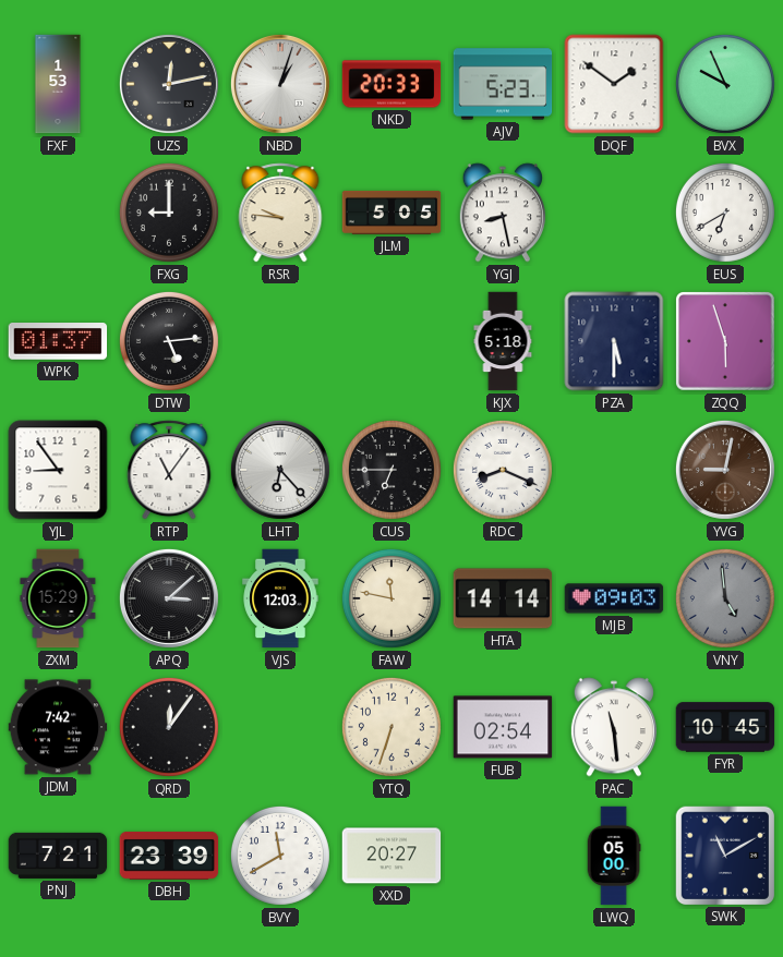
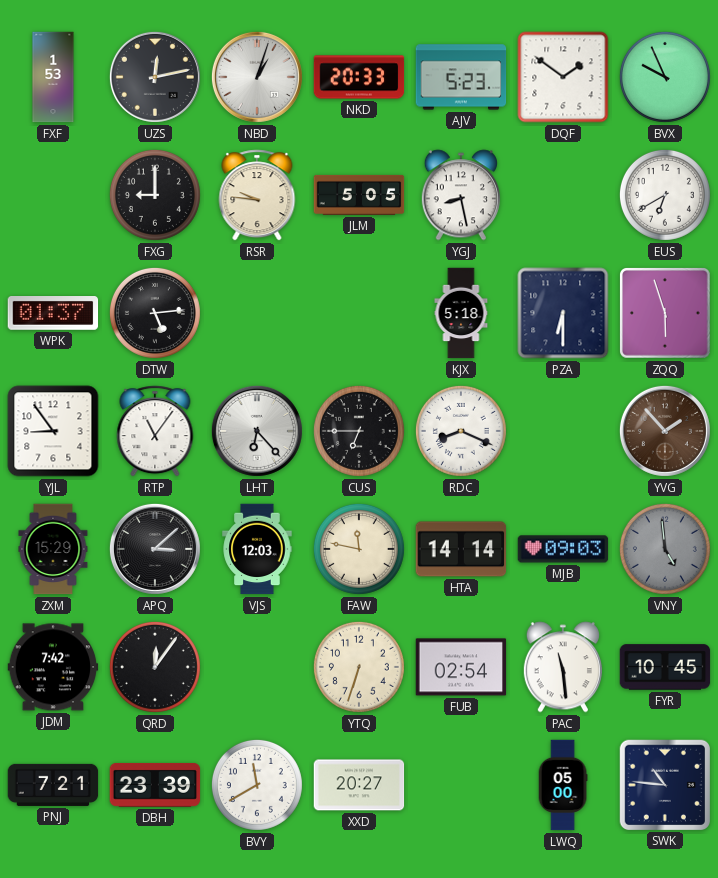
PZA: 5:30 -> 6:30
YVG: 9:02 -> 1:53
SWK: 11:10 -> 10:46
